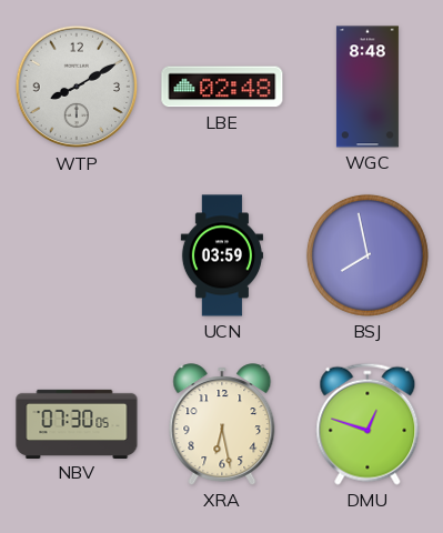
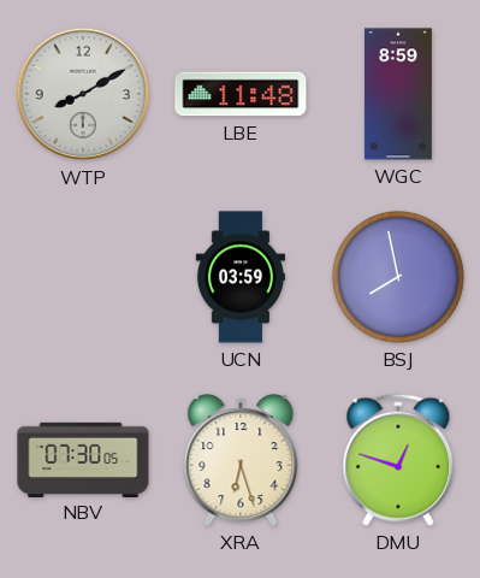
LBE: 02:48 -> 11:48
WGC: 8:48 -> 8:59
XRA: 6:28 -> 6:27
